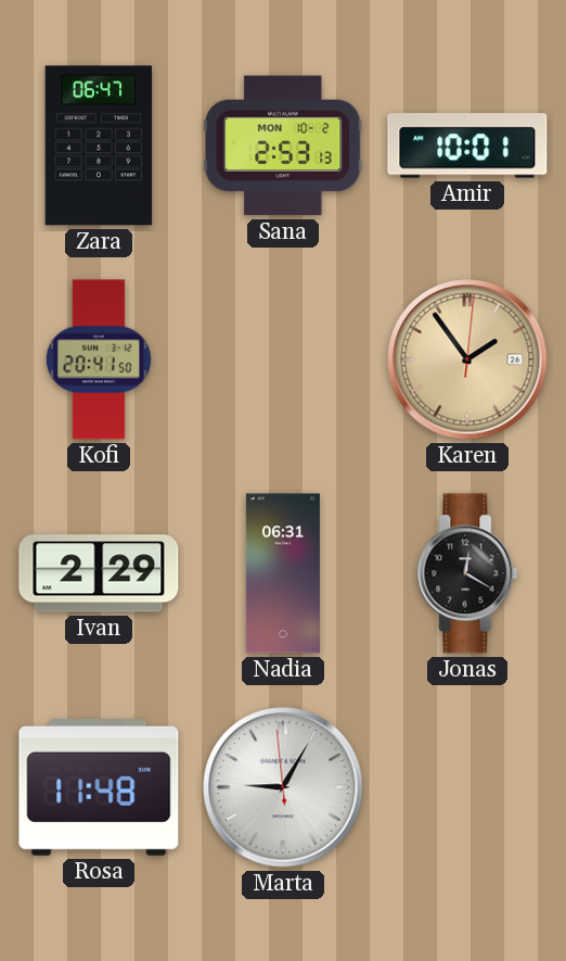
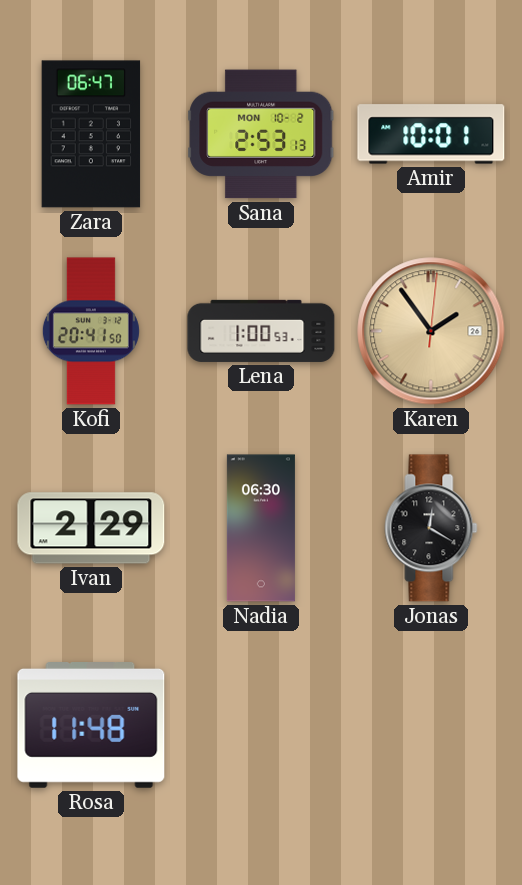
Lena: none -> 1:00
Nadia: 06:31 -> 06:30
Marta: 9:04 -> none
